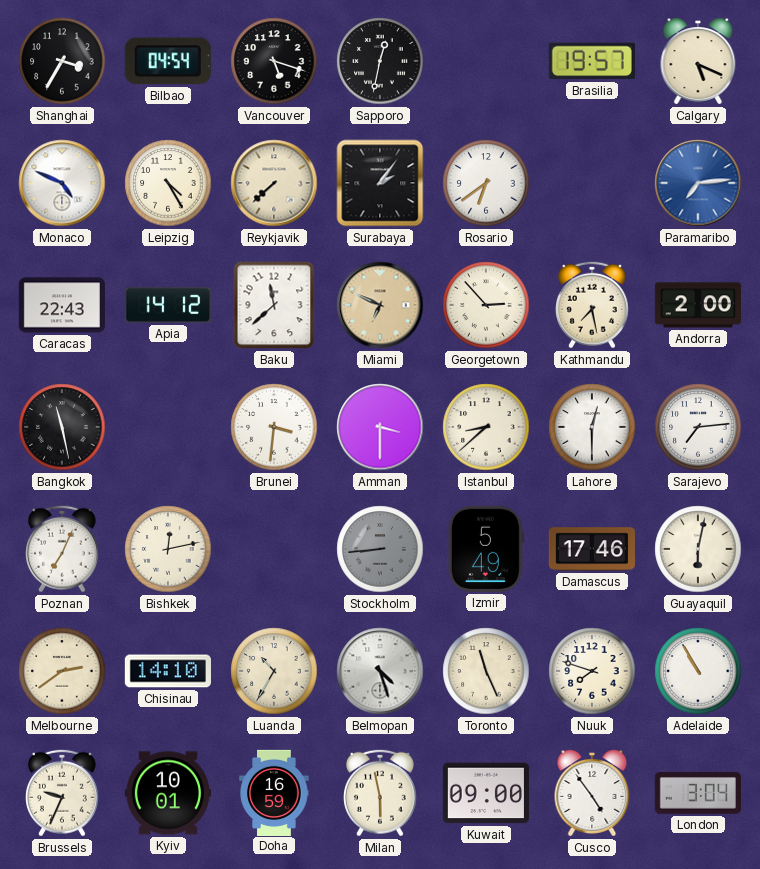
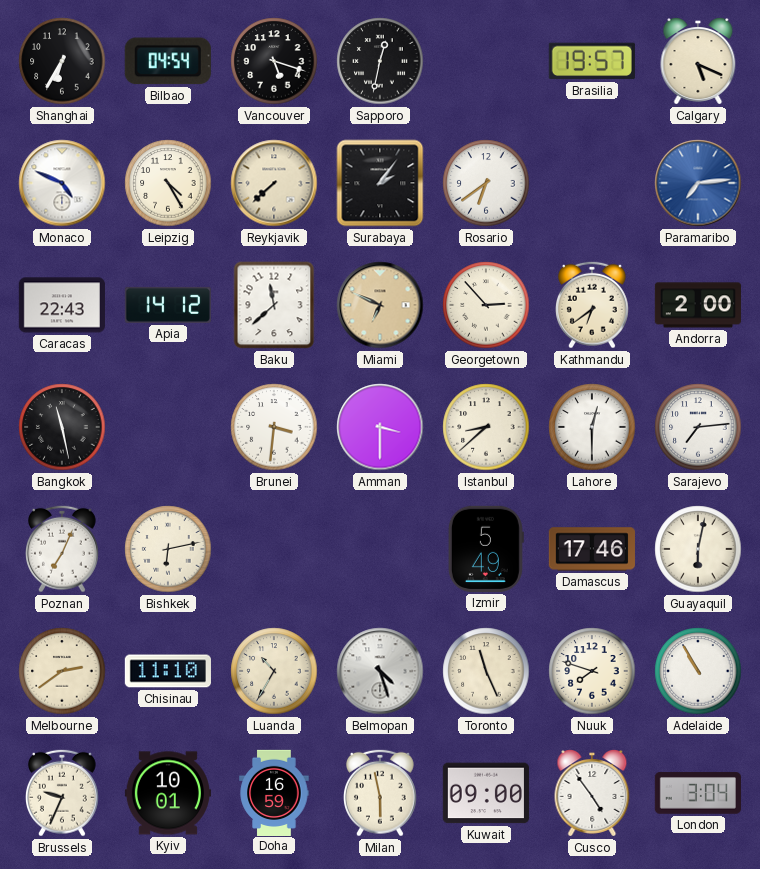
Shanghai: 3:35 -> 6:35
Kathmandu: 7:28 -> 6:39
Bishkek: 12:13 -> 6:13
Stockholm: 8:44 -> none
Chisinau: 14:10 -> 11:10
